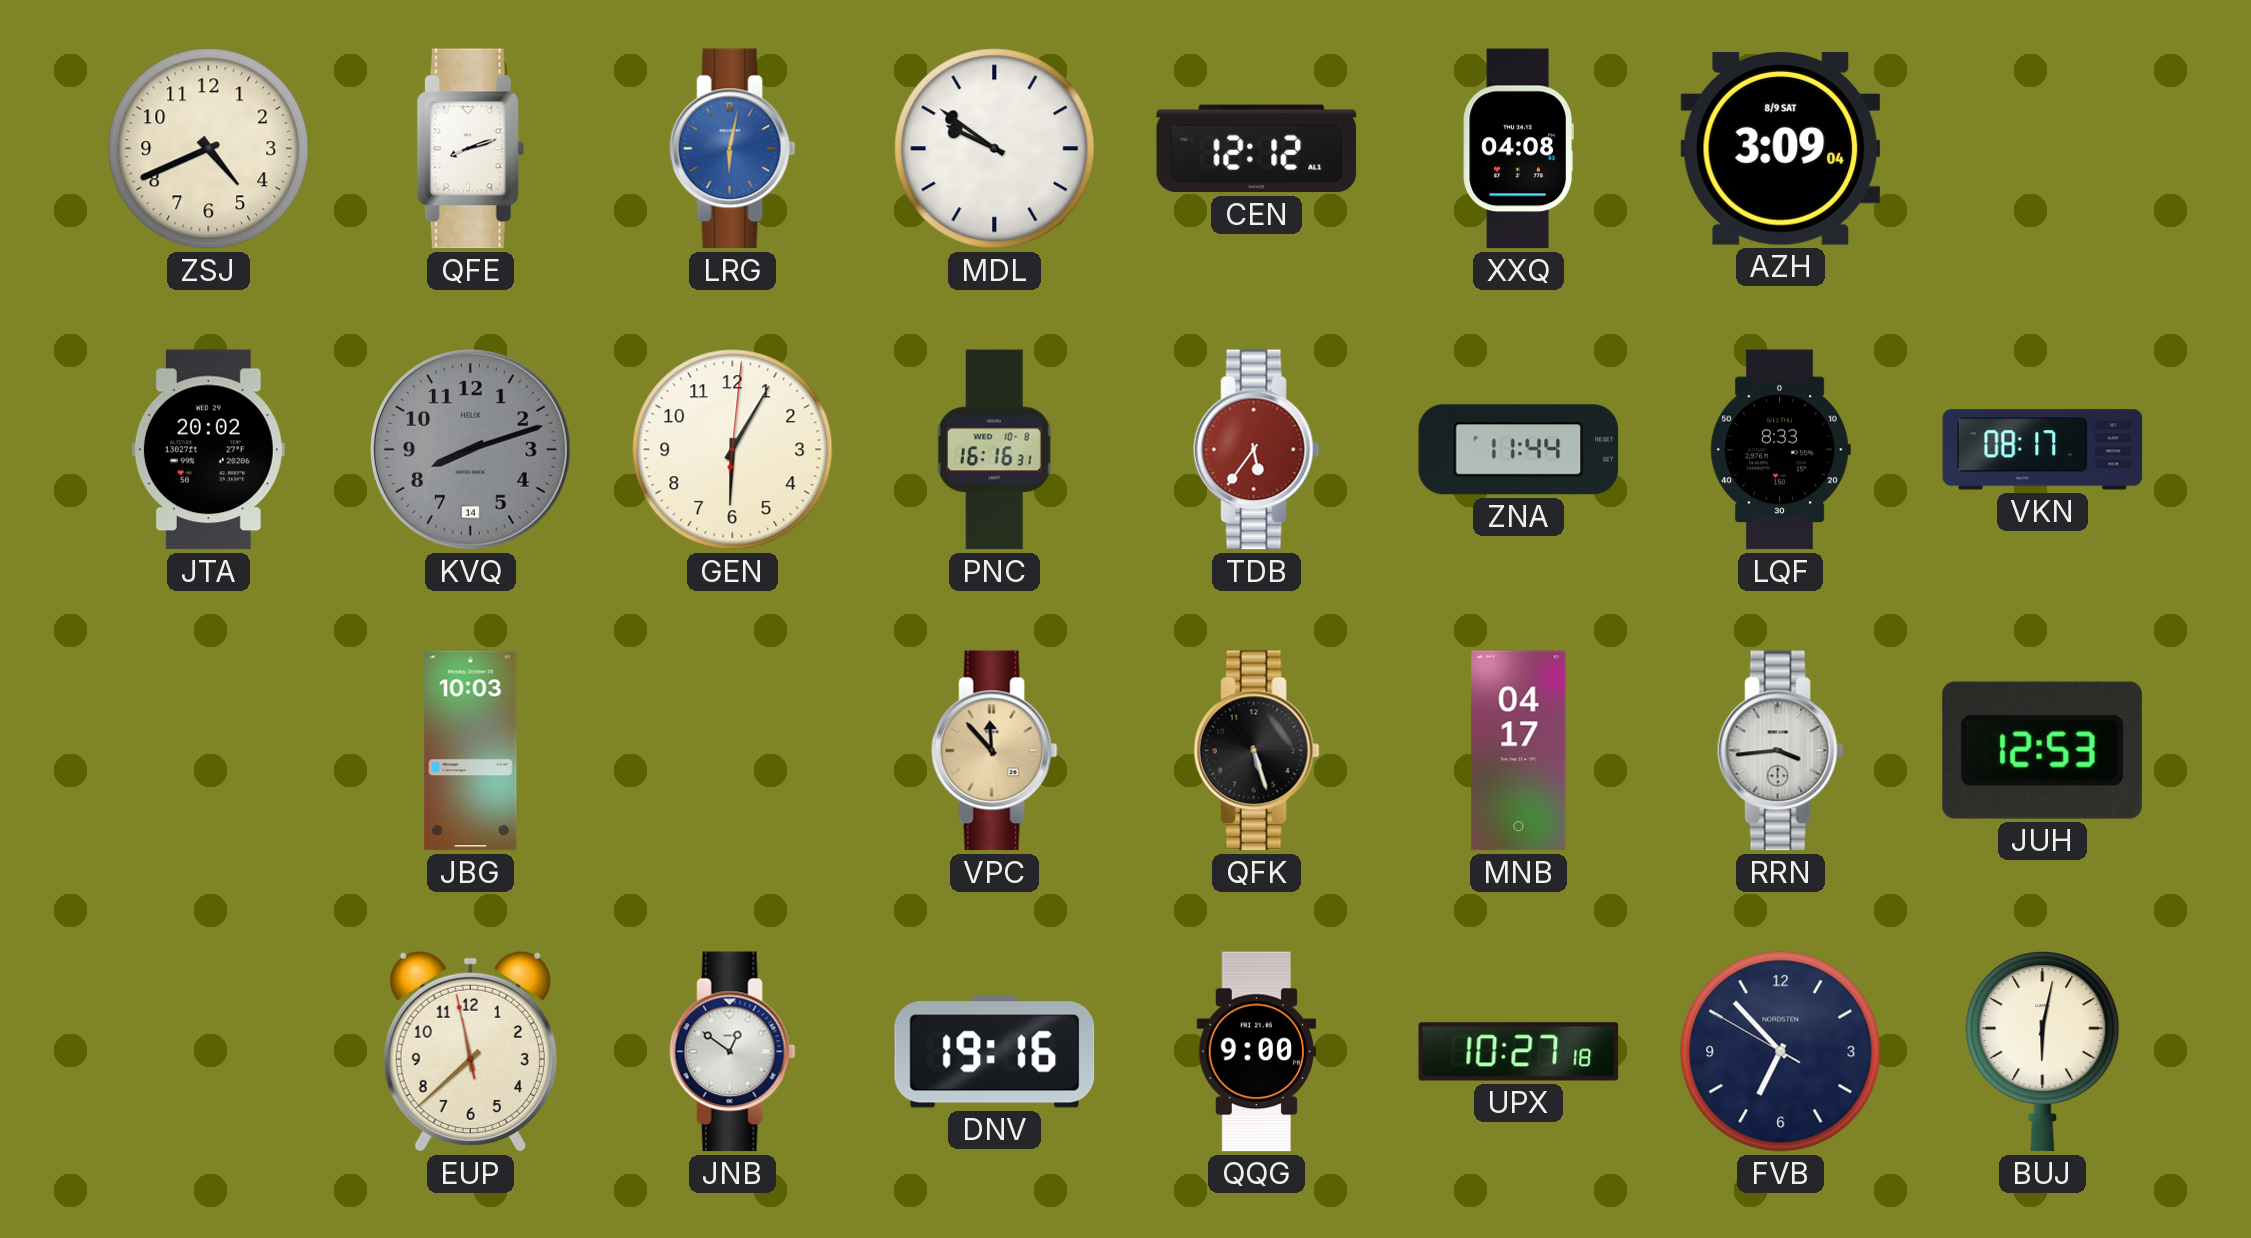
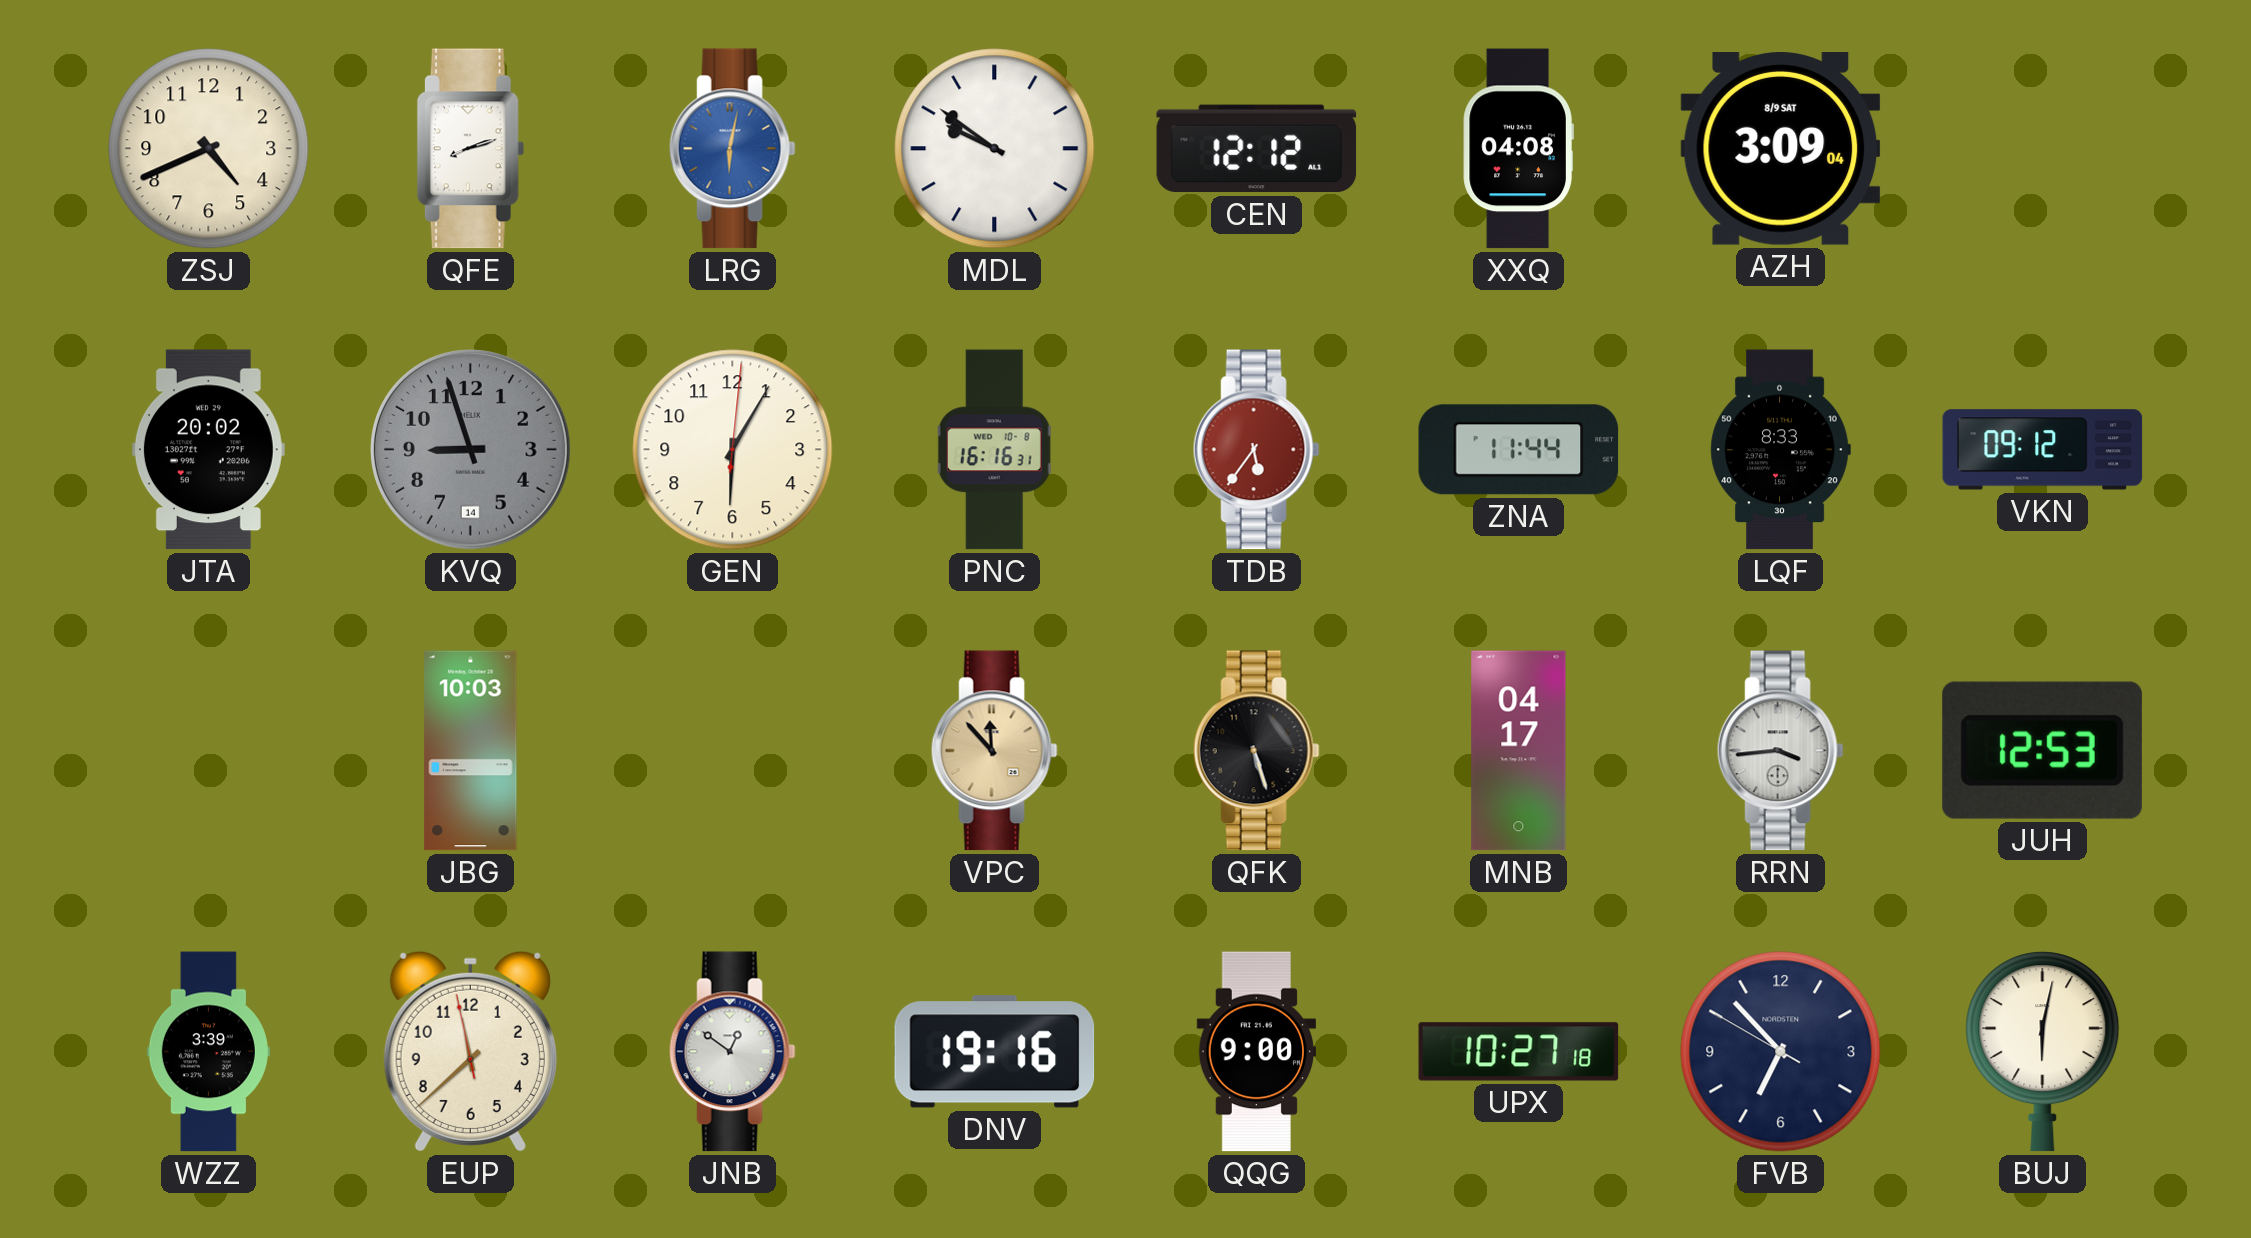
KVQ: 8:12 -> 8:57
VKN: 08:17 -> 09:12
WZZ: none -> 3:39
